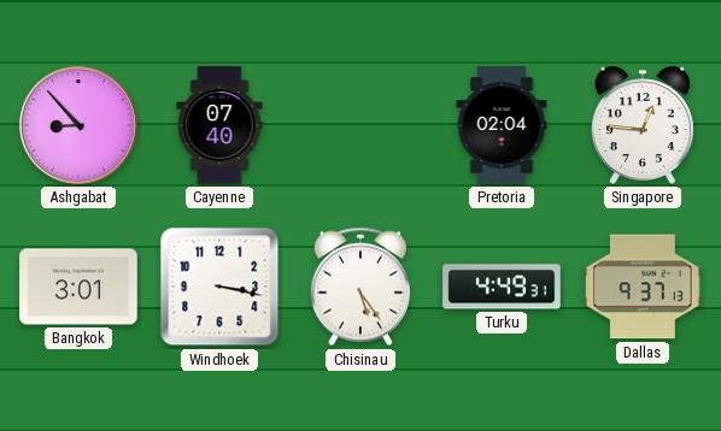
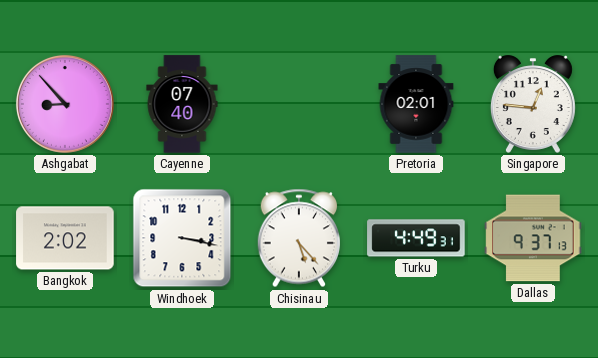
Pretoria: 02:04 -> 02:01
Bangkok: 3:01 -> 2:02
Chisinau: 5:24 -> 5:23
